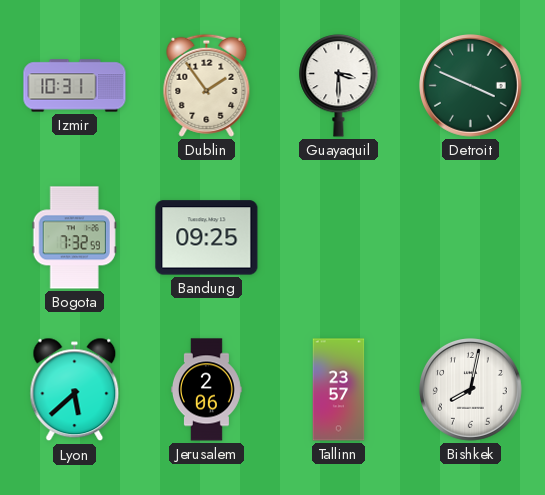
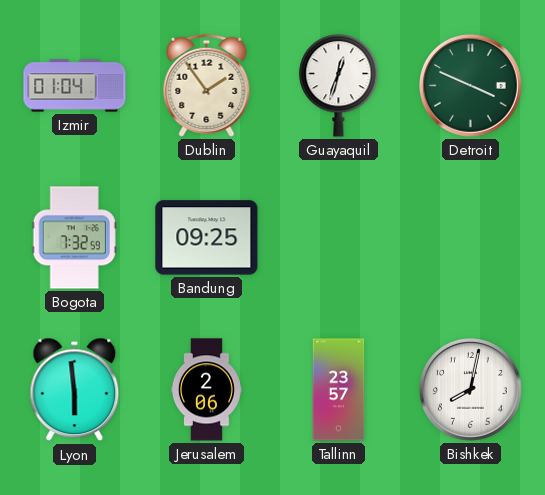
Izmir: 10:31 -> 01:04
Guayaquil: 3:30 -> 12:33
Lyon: 5:38 -> 5:59
